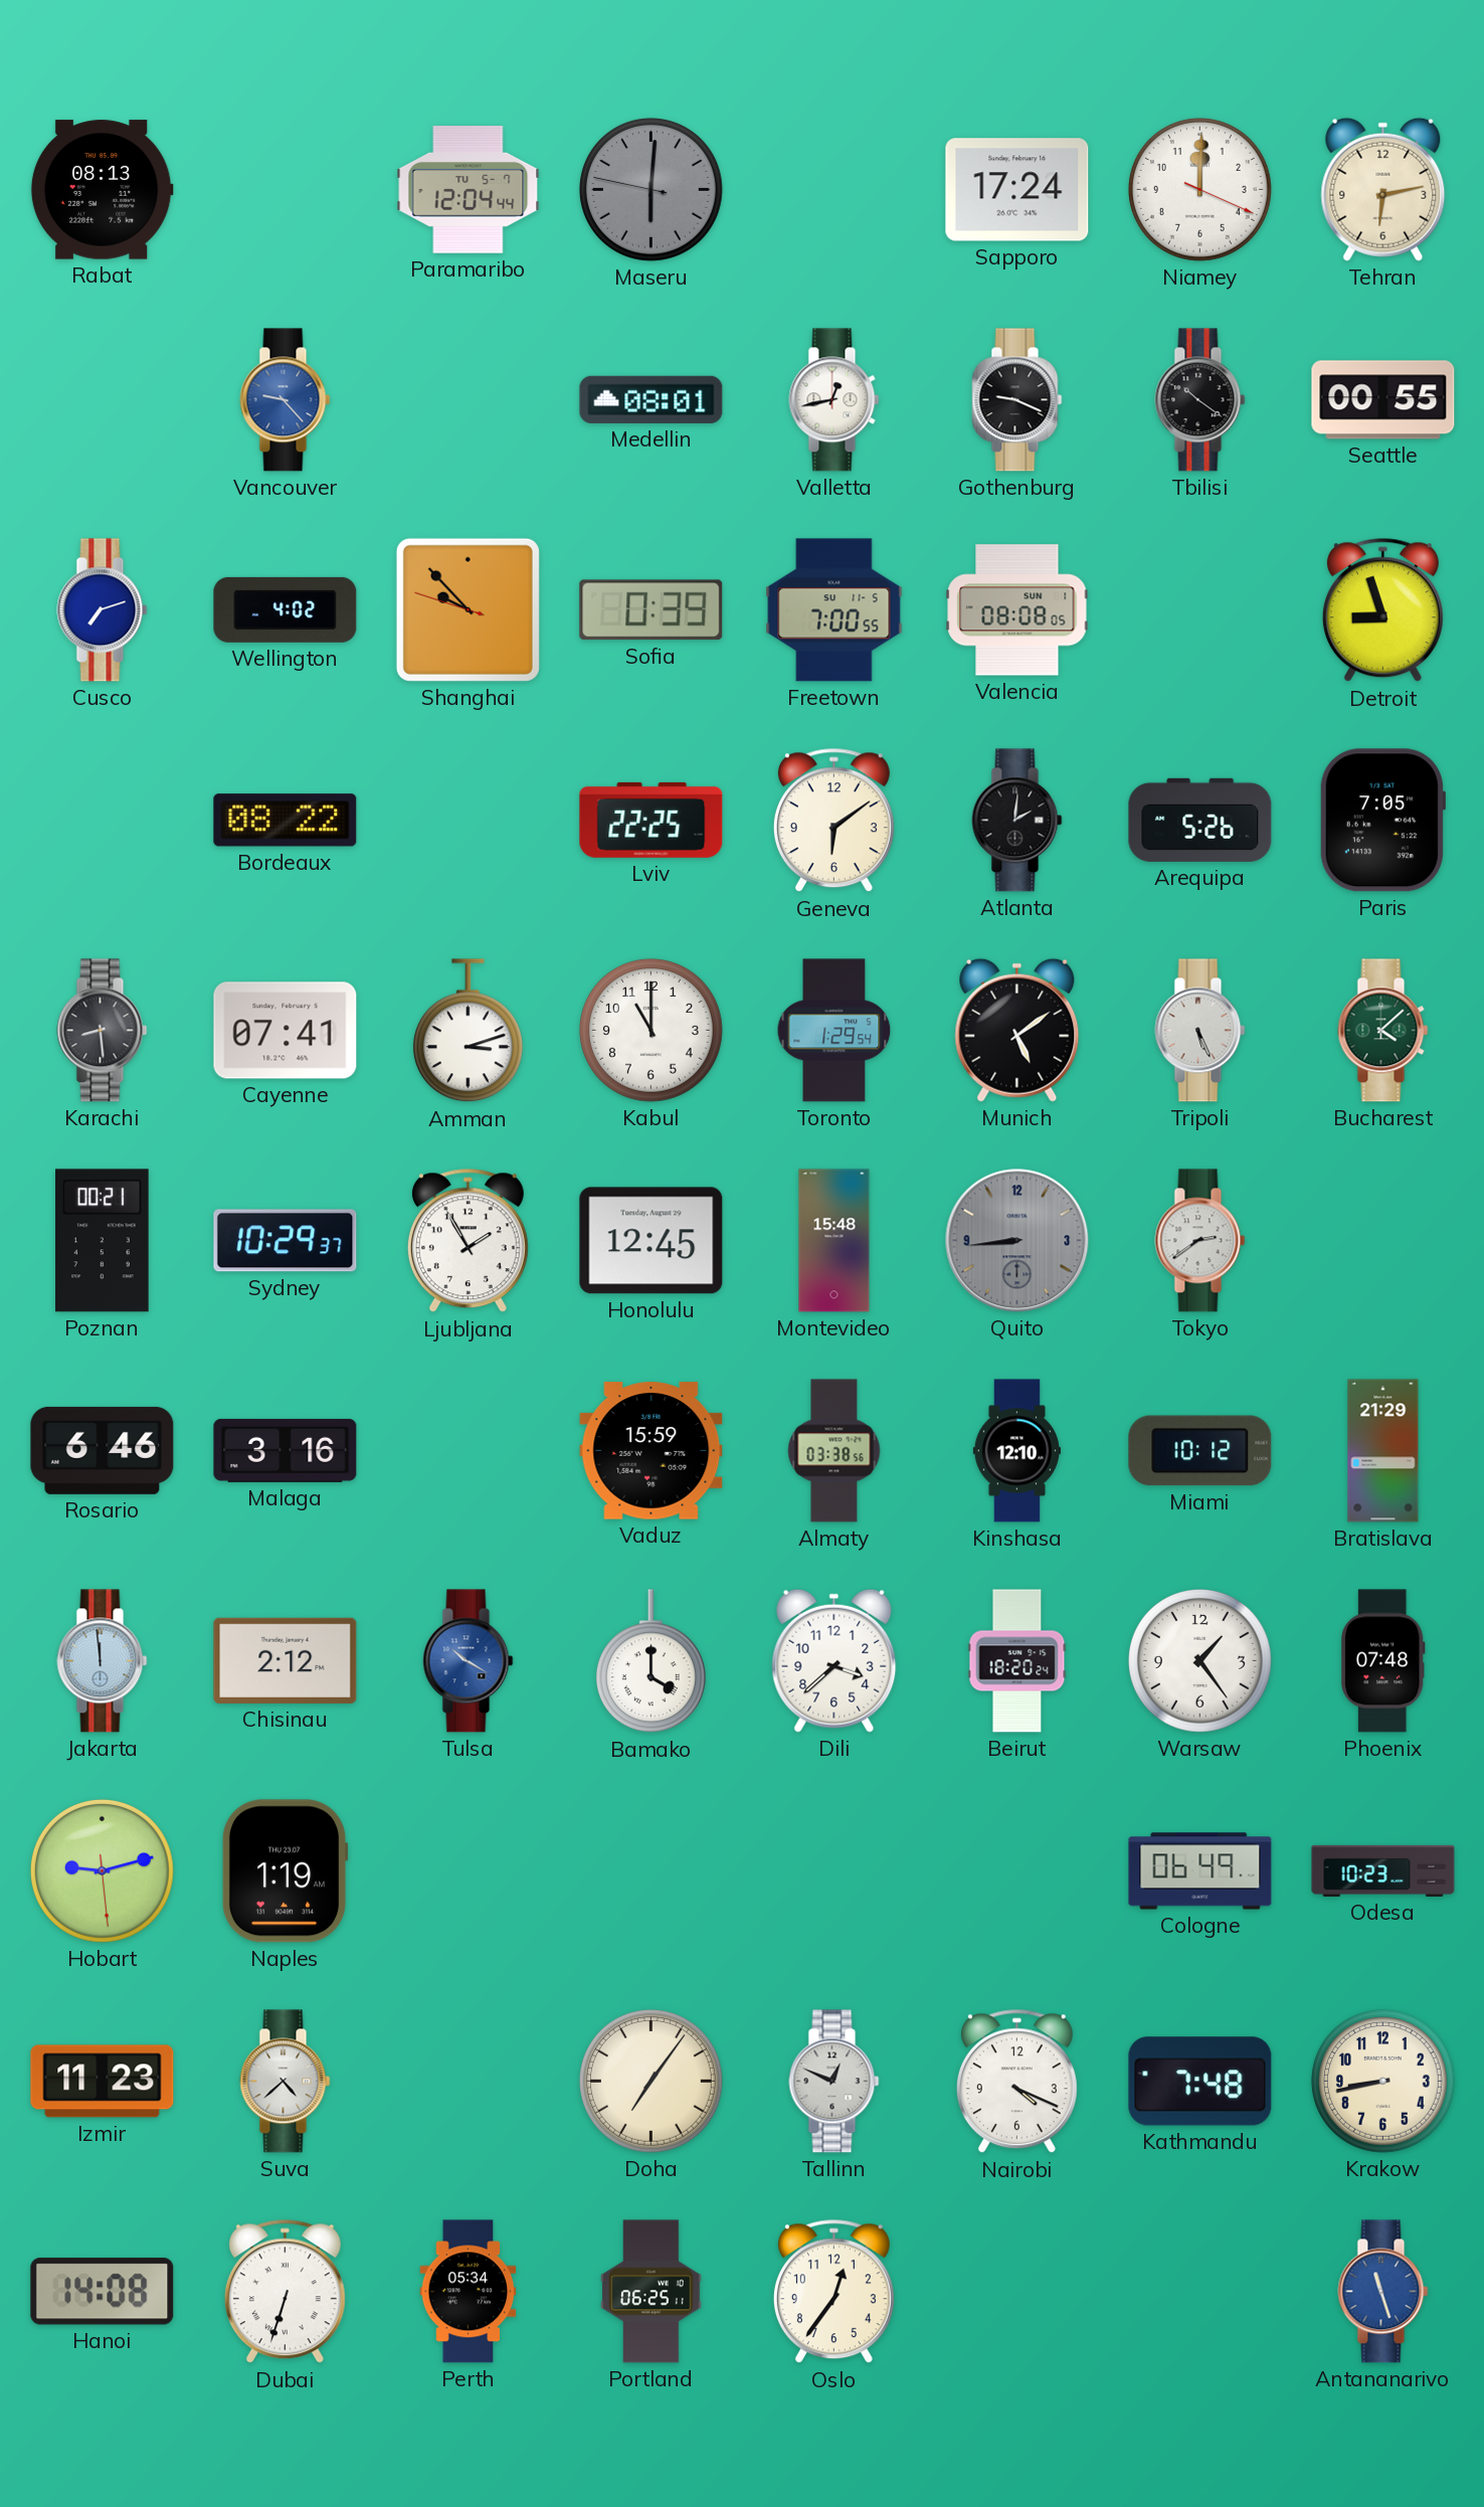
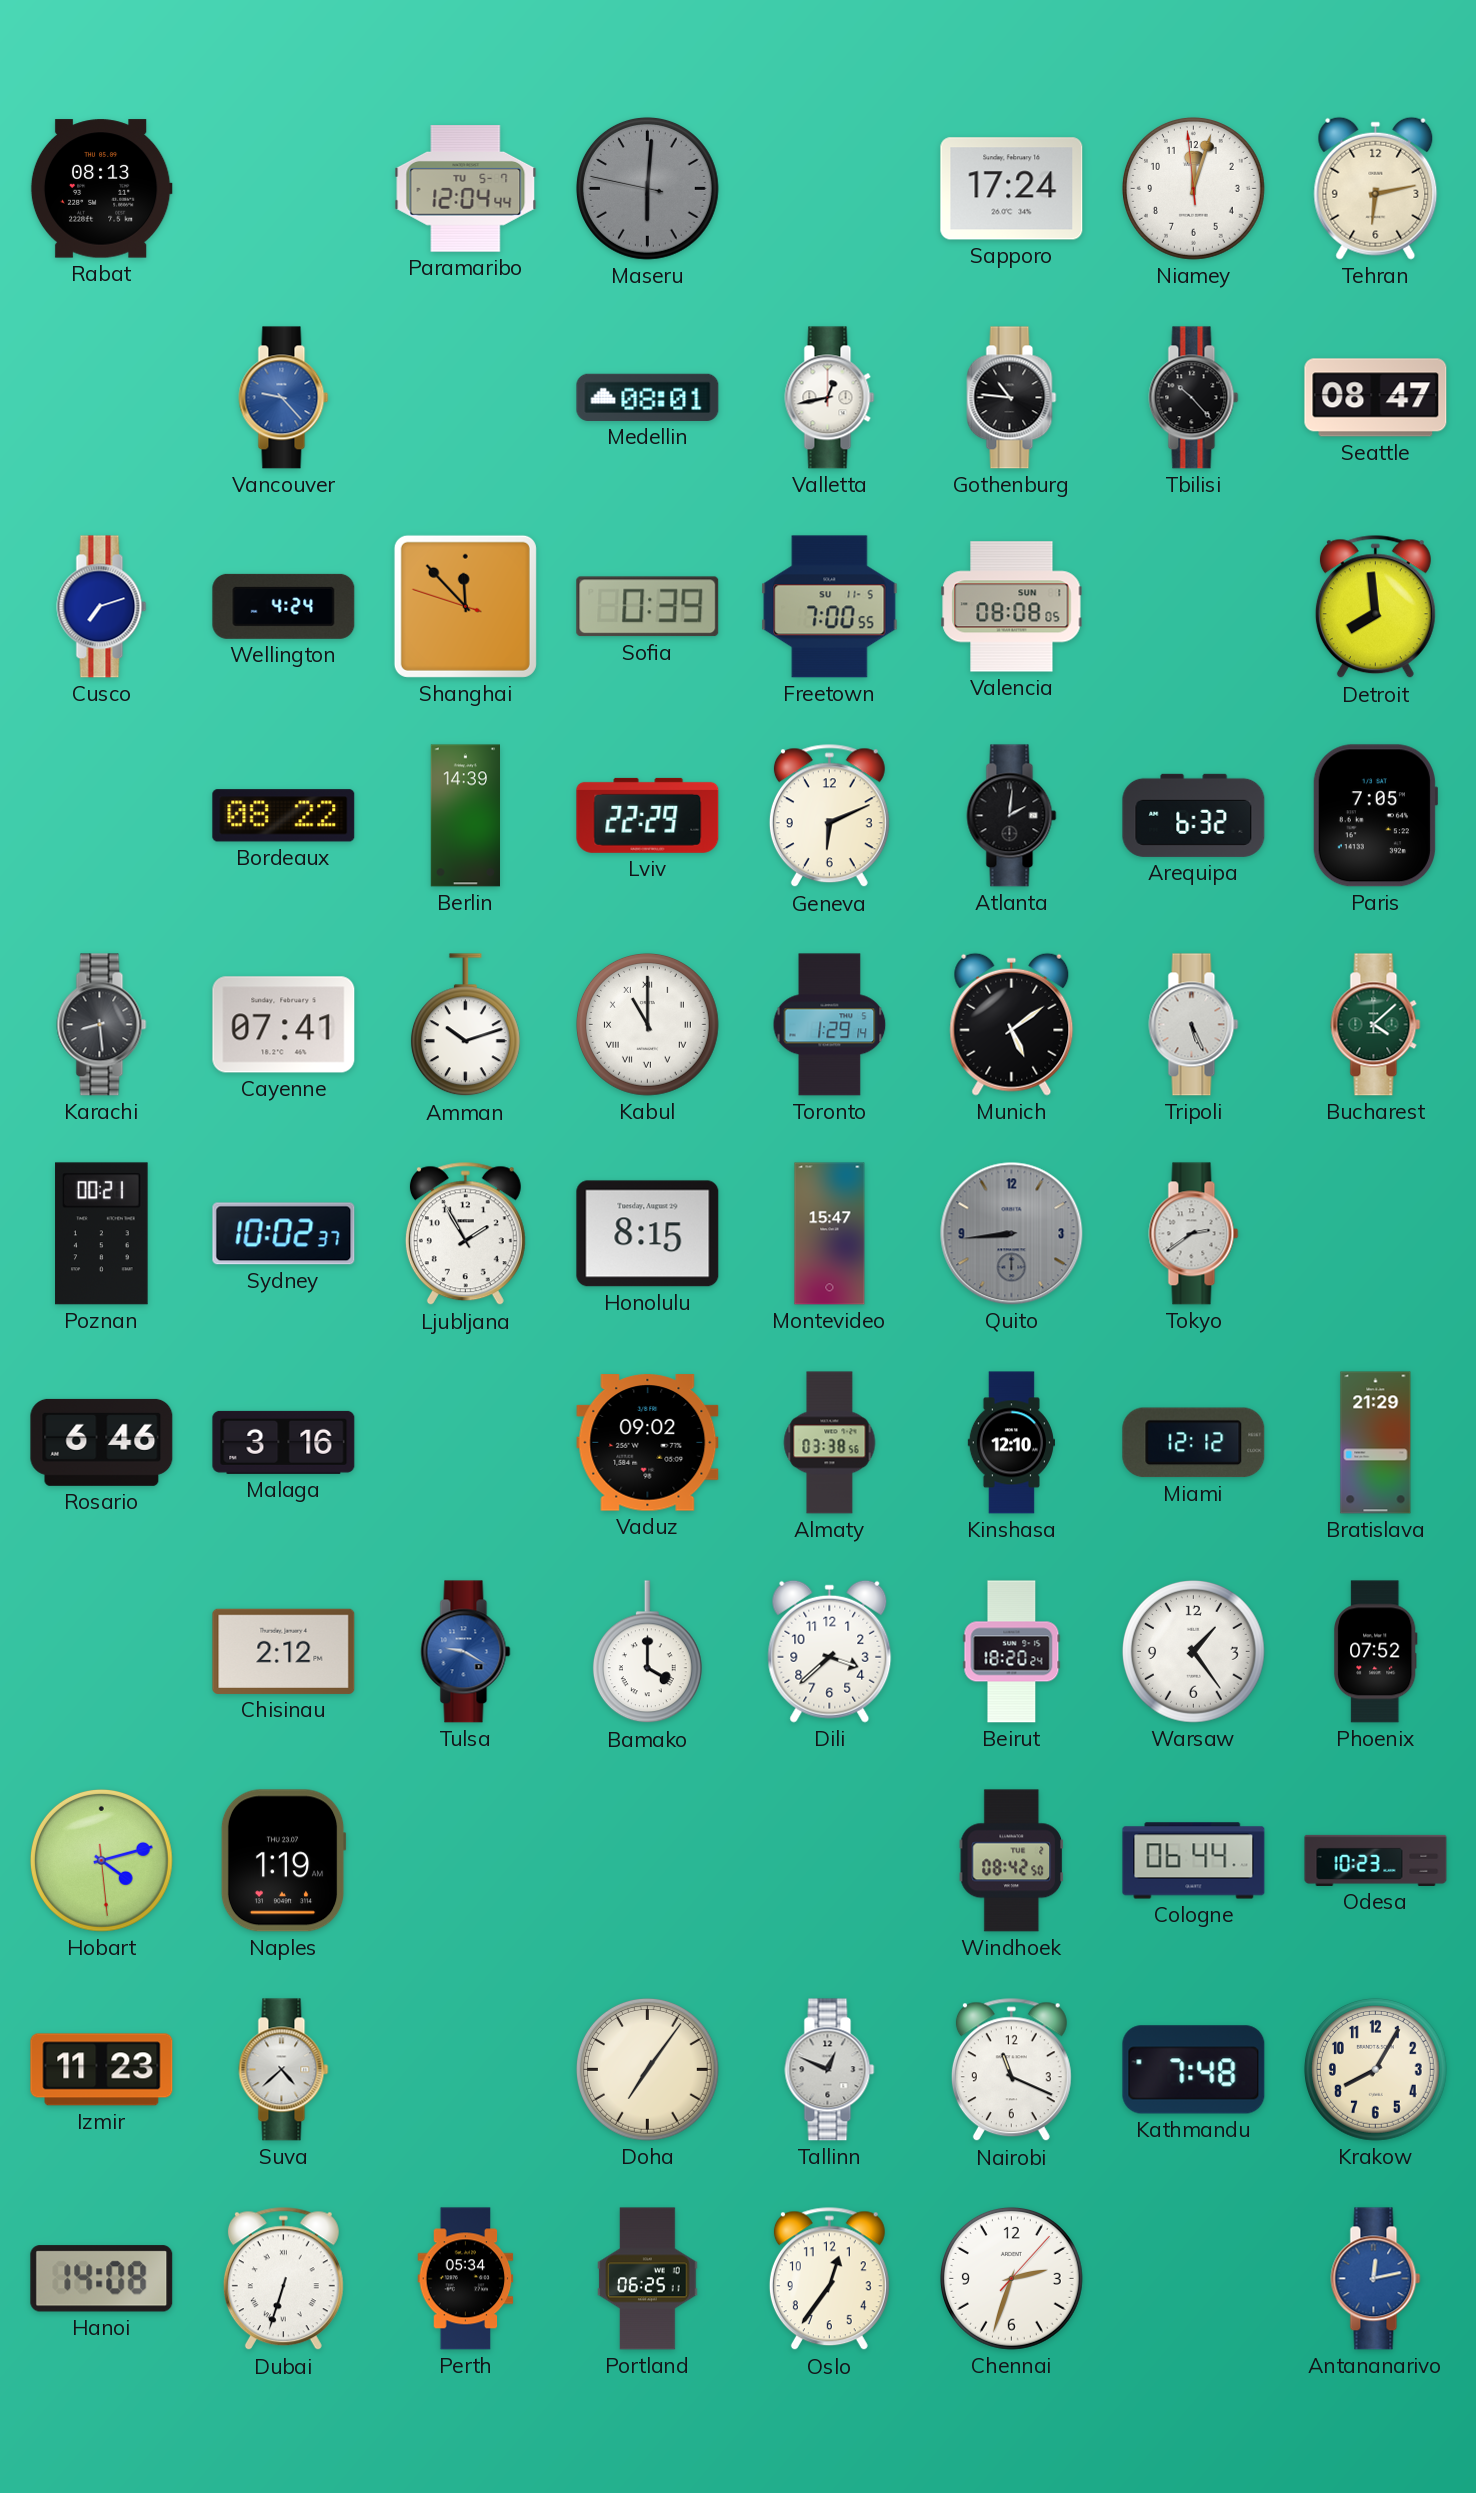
Niamey: 12:00 -> 12:02
Gothenburg: 9:19 -> 10:46
Tbilisi: 10:21 -> 10:23
Seattle: 00:55 -> 08:47
Wellington: 4:02 -> 4:24
Shanghai: 9:52 -> 11:52
Detroit: 8:57 -> 7:59
Berlin: none -> 14:39
Lviv: 22:25 -> 22:29
Geneva: 6:09 -> 6:11
Arequipa: 5:26 -> 6:32
Amman: 3:12 -> 10:12
Kabul numerals: Arabic -> Roman
Toronto: 1:29:54 -> 1:29:14
Sydney: 10:29 -> 10:02
Honolulu: 12:45 -> 8:15
Montevideo: 15:48 -> 15:47
Vaduz: 15:59 -> 09:02
Miami: 10:12 -> 12:12
Jakarta: 11:59 -> none
Tulsa: 10:20 -> 9:20
Phoenix: 07:48 -> 07:52
Hobart: 9:12 -> 4:12
Windhoek: none -> 08:42
Cologne: 06:49 -> 06:44
Nairobi: 4:19 -> 11:19
Krakow: 8:43 -> 8:05
Chennai: none -> 2:33
Antananarivo: 11:27 -> 12:13
